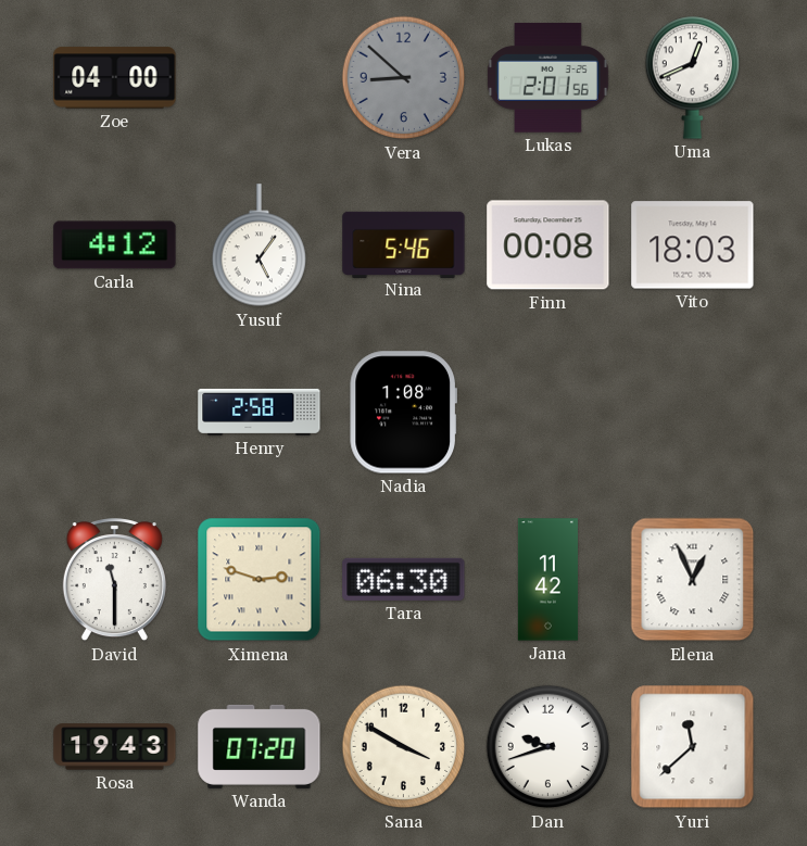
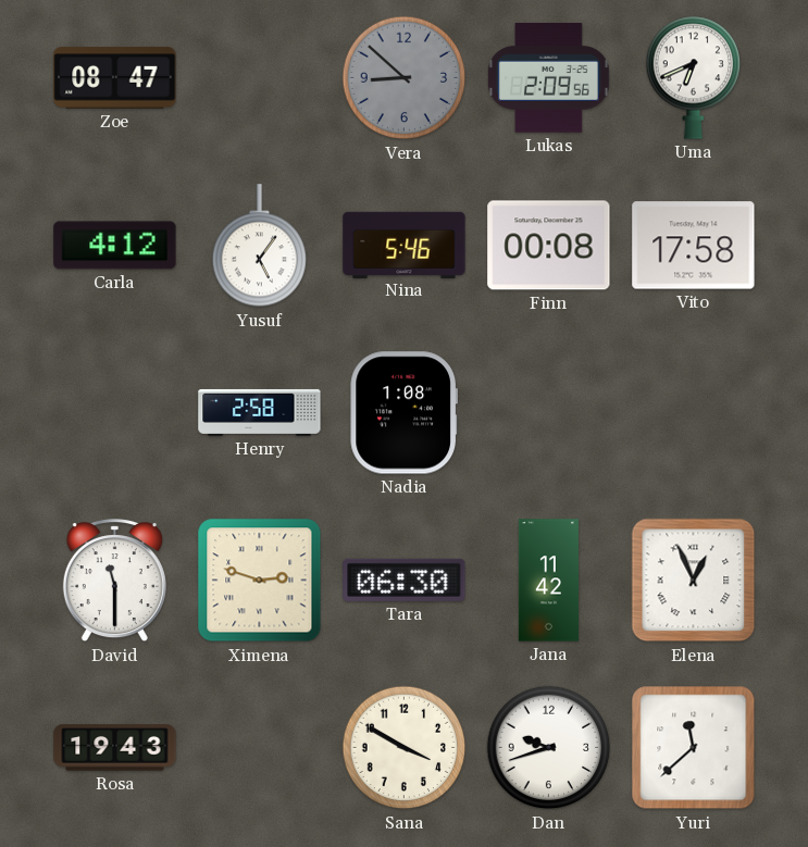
Zoe: 04:00 -> 08:47
Lukas: 2:01 -> 2:09
Uma: 12:41 -> 6:41
Vito: 18:03 -> 17:58
Wanda: 07:20 -> none
